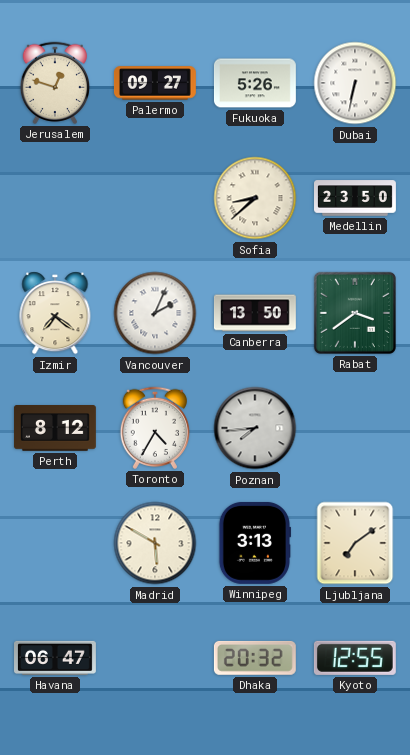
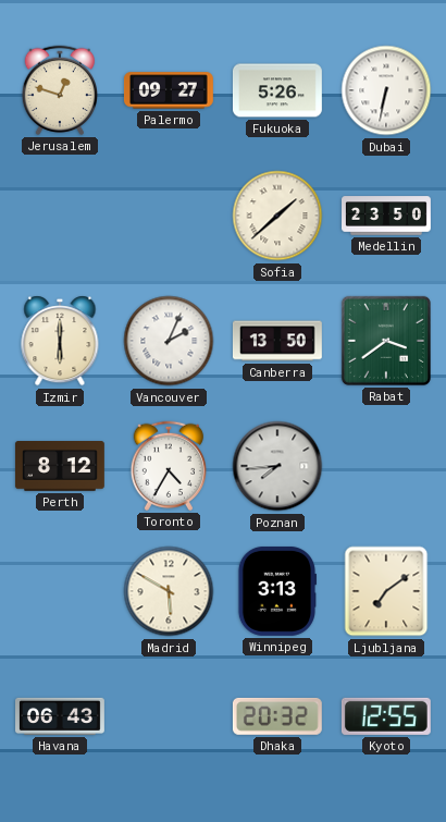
Sofia: 8:38 -> 1:38
Izmir: 7:21 -> 6:00
Havana: 06:47 -> 06:43
